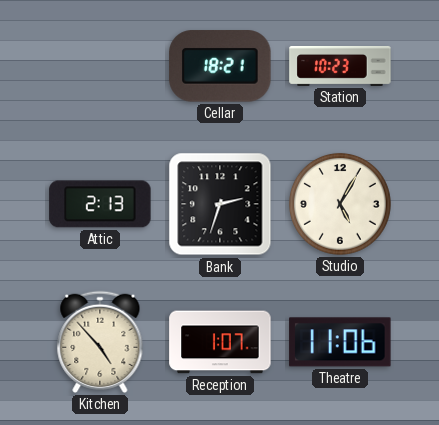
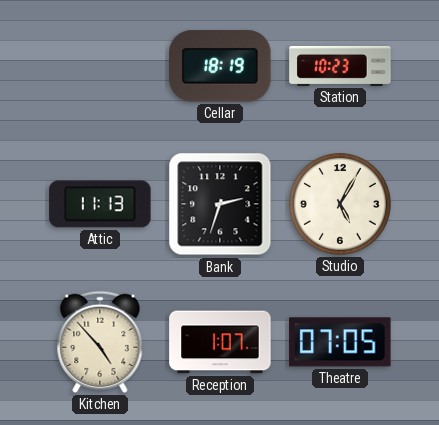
Cellar: 18:21 -> 18:19
Attic: 2:13 -> 11:13
Theatre: 11:06 -> 07:05
